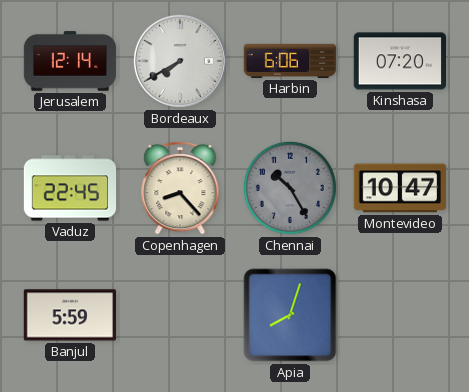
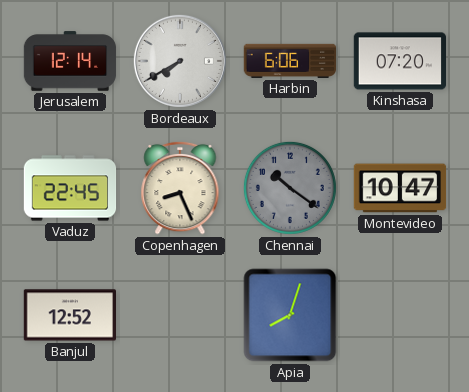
Copenhagen: 8:23 -> 8:26
Chennai: 10:25 -> 10:21
Banjul: 5:59 -> 12:52
